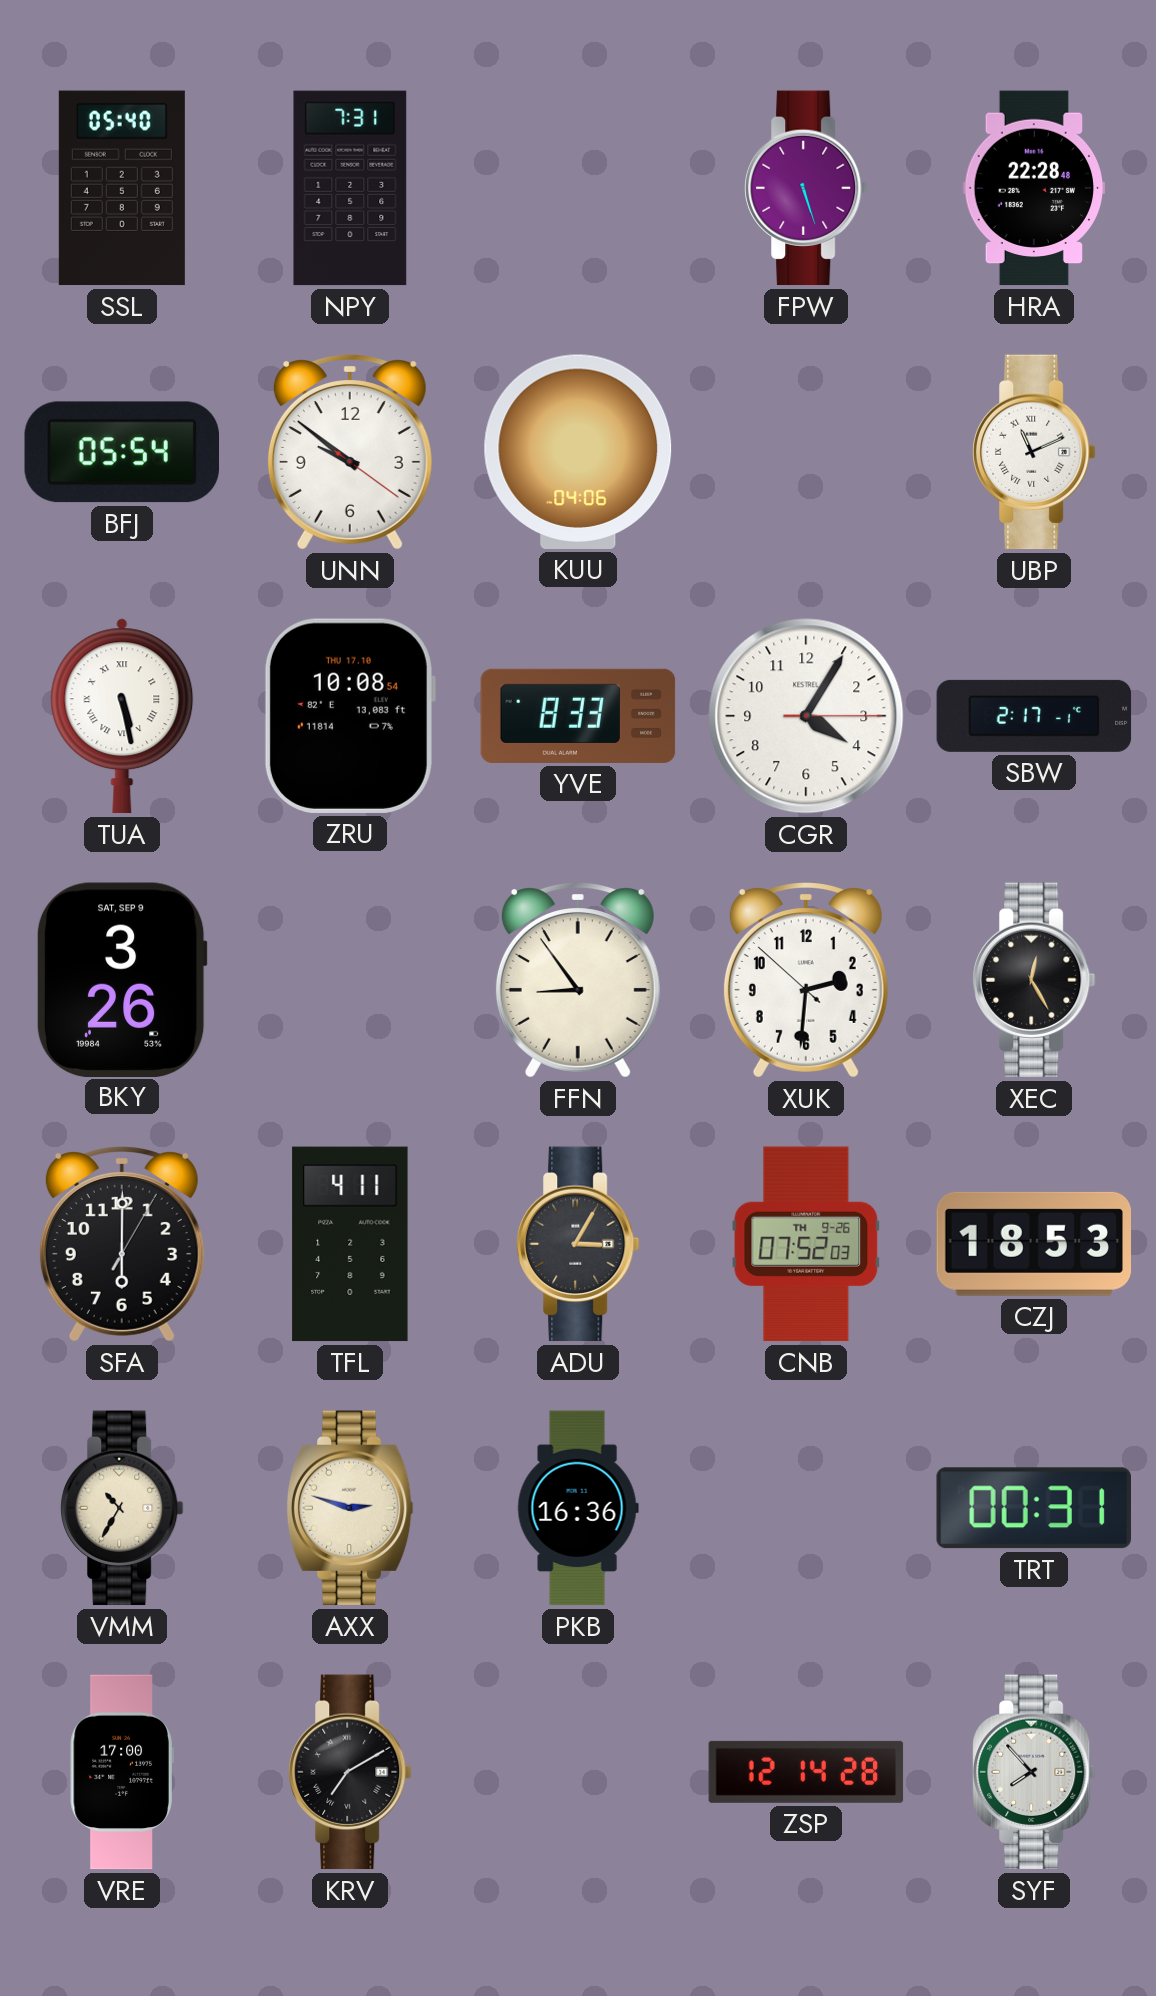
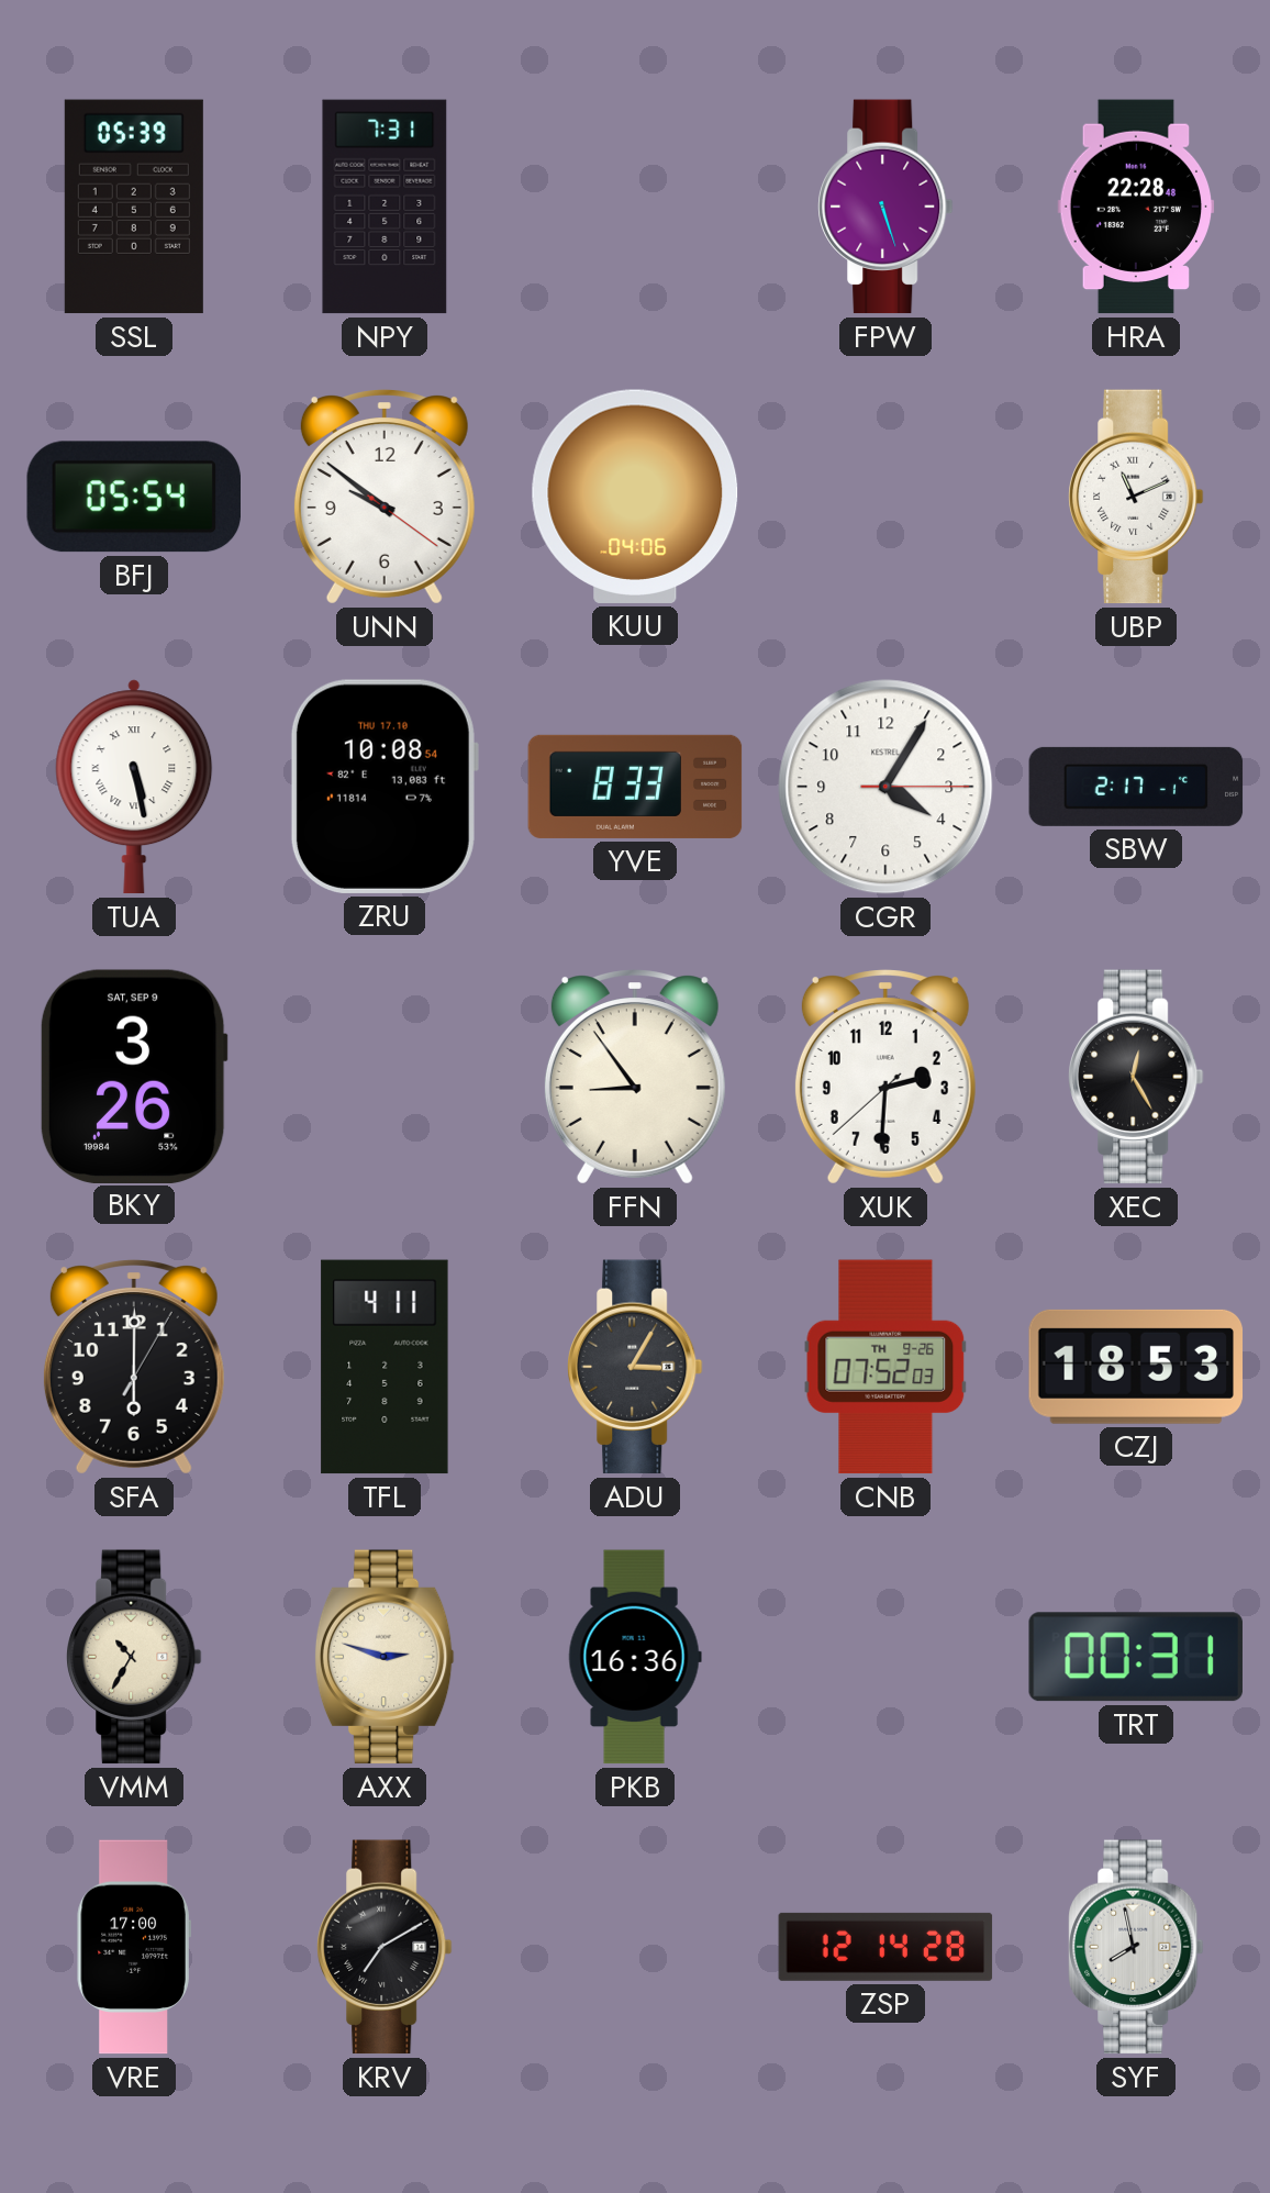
SSL: 05:40 -> 05:39
XUK: 2:30:52 -> 2:30:38
SYF: 7:53 -> 7:58
